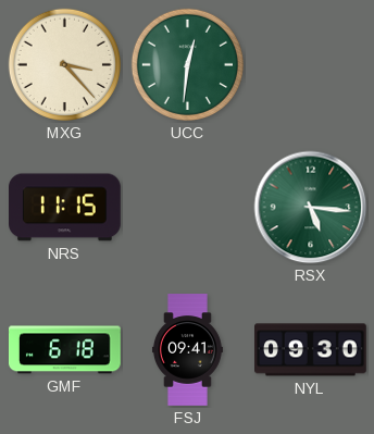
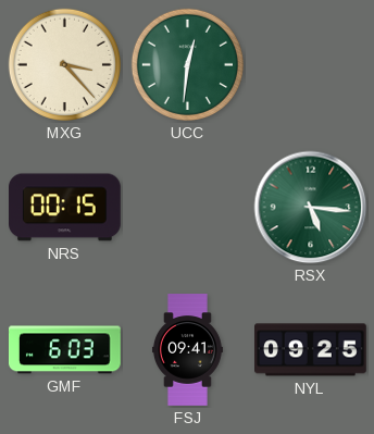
NRS: 11:15 -> 00:15
GMF: 6:18 -> 6:03
NYL: 09:30 -> 09:25
